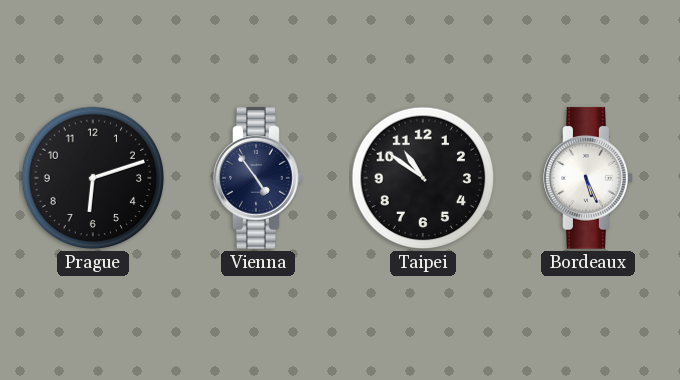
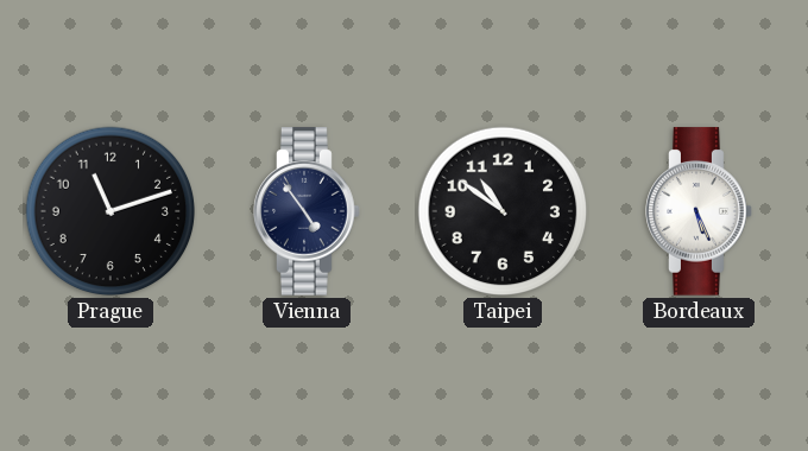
Prague: 6:12 -> 11:12
